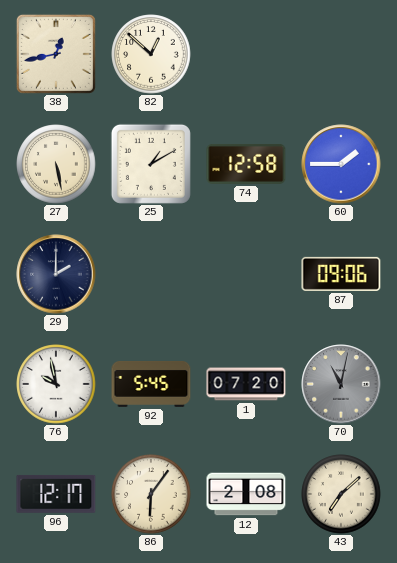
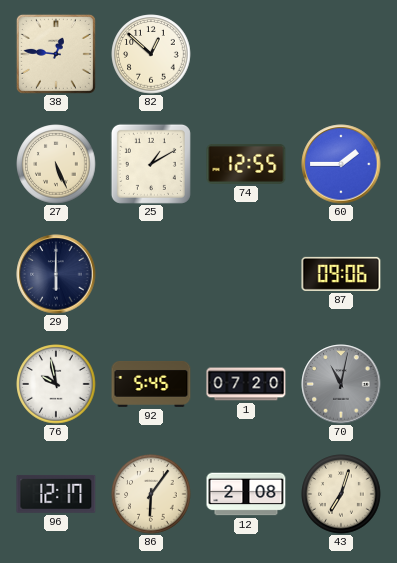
38: 12:43 -> 12:46
27: 5:28 -> 5:26
74: 12:58 -> 12:55
29: 2:00 -> 6:00
43: 7:08 -> 7:03
